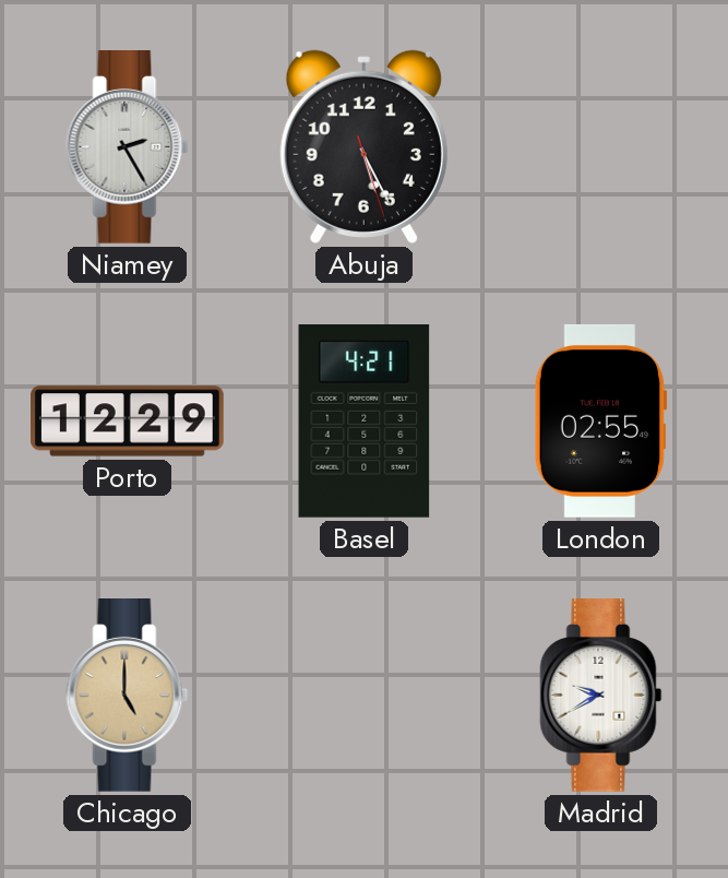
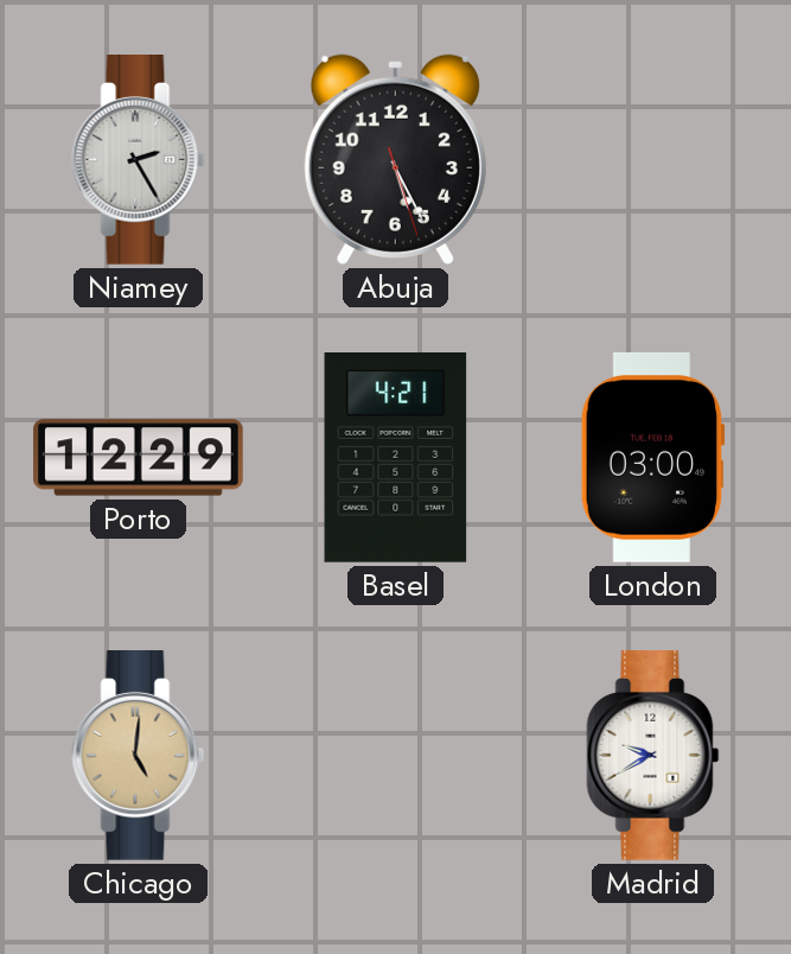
London: 02:55 -> 03:00
Chicago: 5:00 -> 5:01
